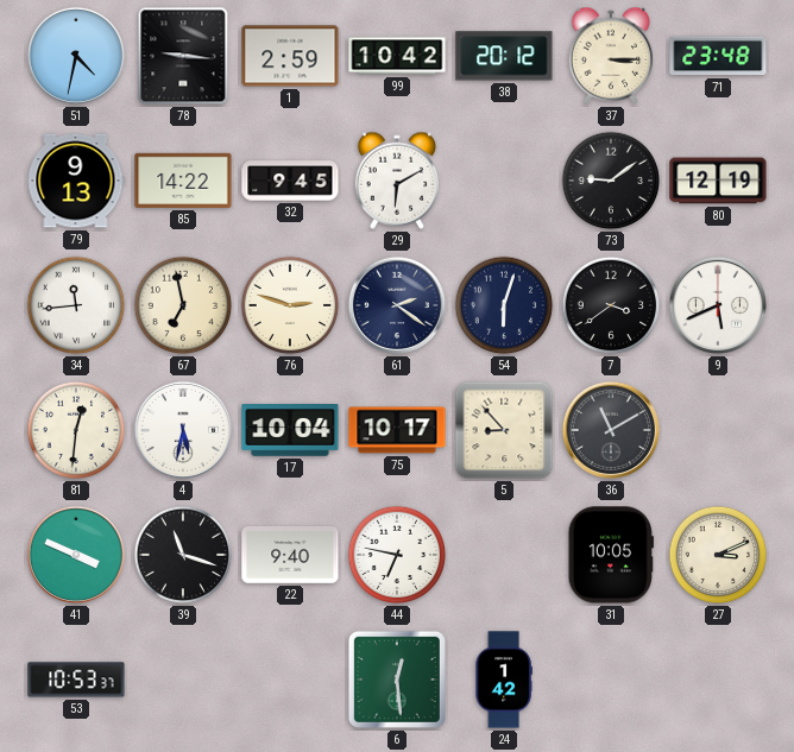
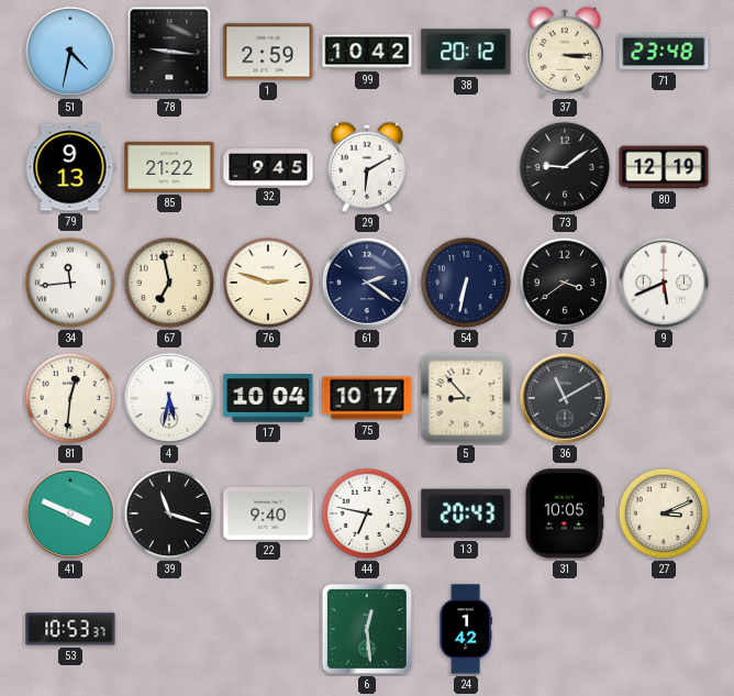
85: 14:22 -> 21:22
54: 6:03 -> 6:32
13: none -> 20:43
